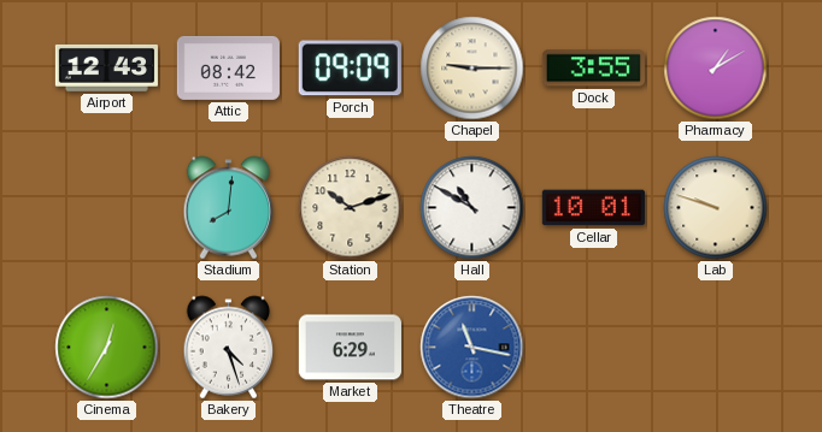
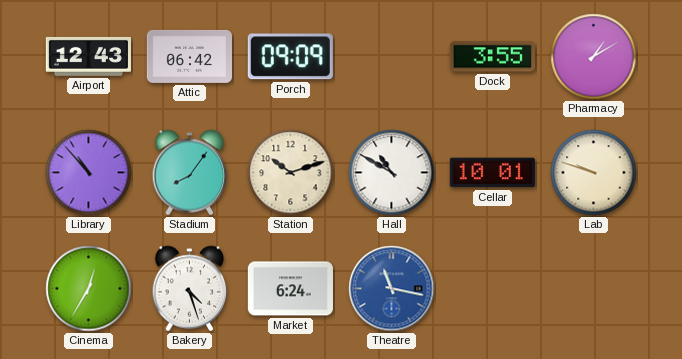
Attic: 08:42 -> 06:42
Chapel: 9:15 -> none
Library: none -> 10:53
Stadium: 8:01 -> 8:06
Market: 6:29 -> 6:24
